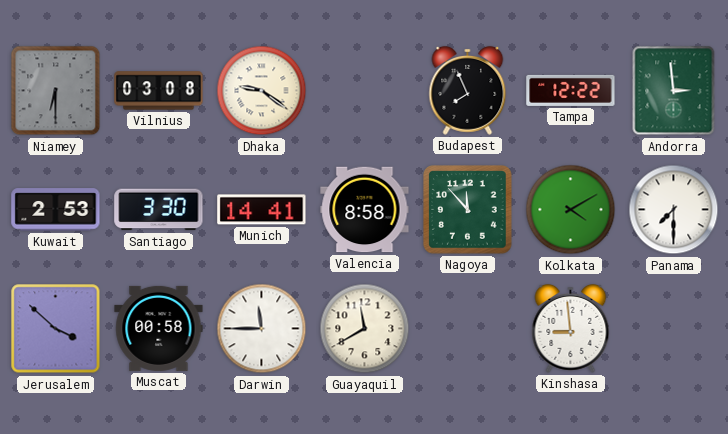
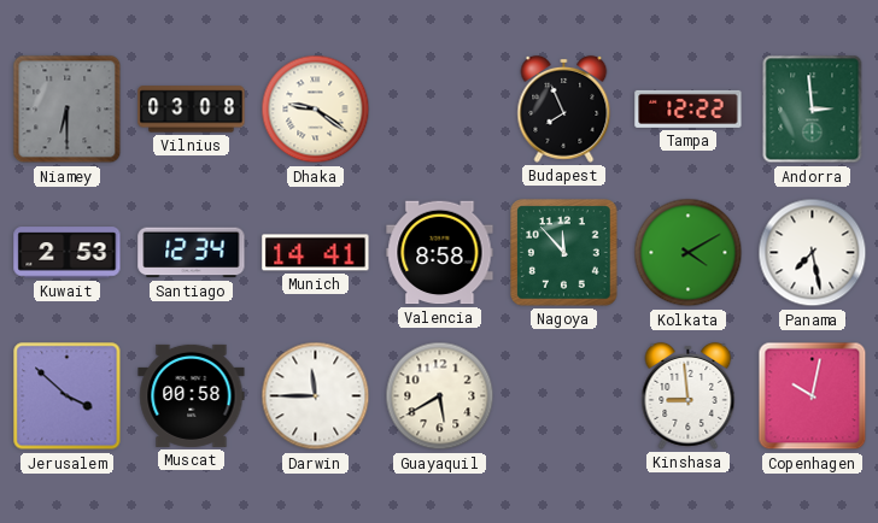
Santiago: 3:30 -> 12:34
Panama: 7:30 -> 7:28
Guayaquil: 11:40 -> 5:40
Copenhagen: none -> 10:02
